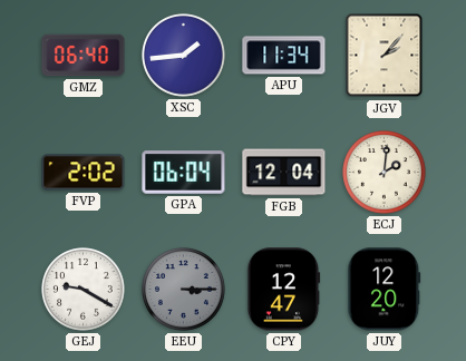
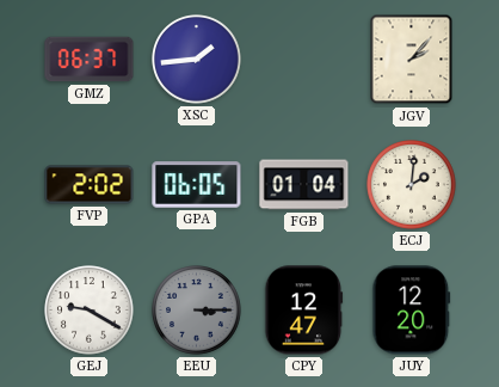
GMZ: 06:40 -> 06:37
APU: 11:34 -> none
GPA: 06:04 -> 06:05
FGB: 12:04 -> 01:04
